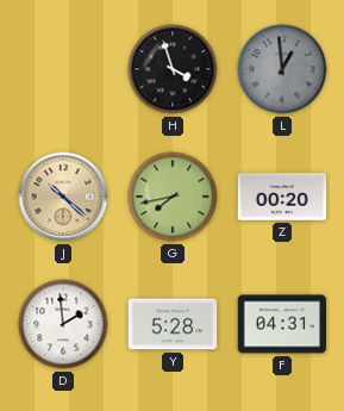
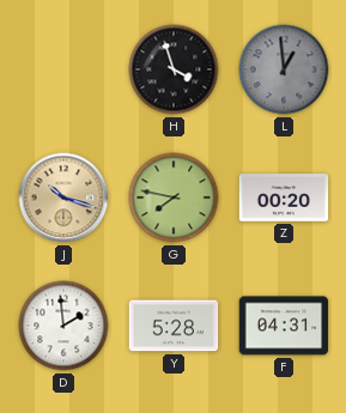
J: 10:22 -> 10:18
G: 7:43 -> 7:47
